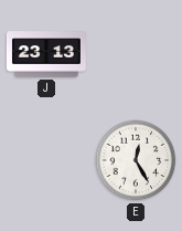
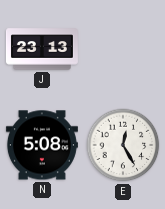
N: none -> 5:08
